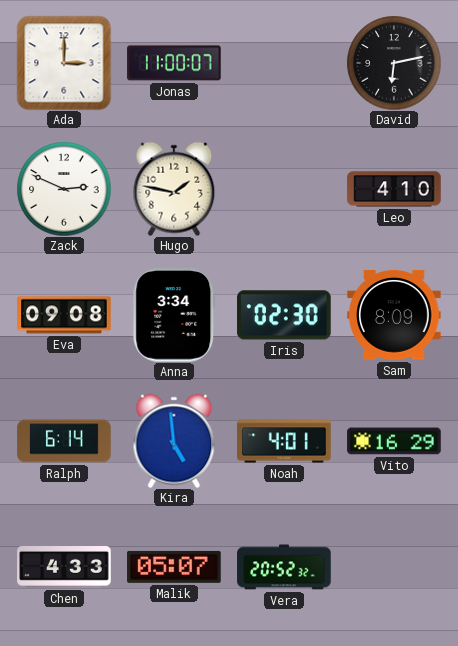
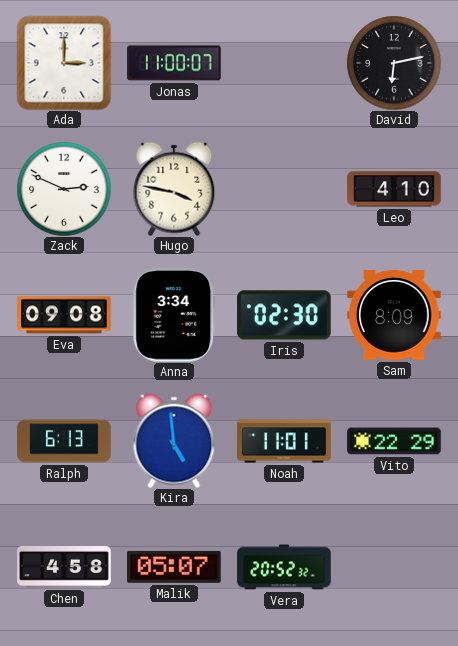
Hugo: 1:47 -> 3:47
Ralph: 6:14 -> 6:13
Noah: 4:01 -> 11:01
Vito: 16:29 -> 22:29
Chen: 4:33 -> 4:58
